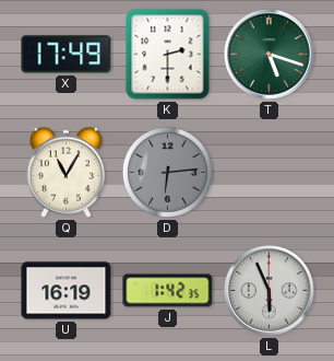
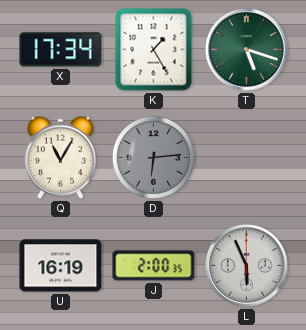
X: 17:49 -> 17:34
K: 2:30 -> 1:25
J: 1:42 -> 2:00
